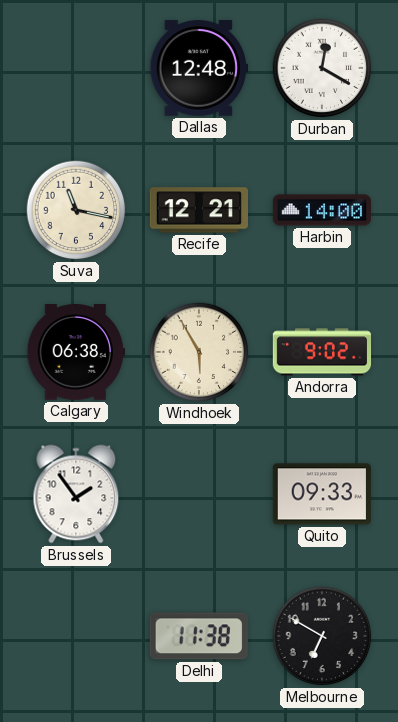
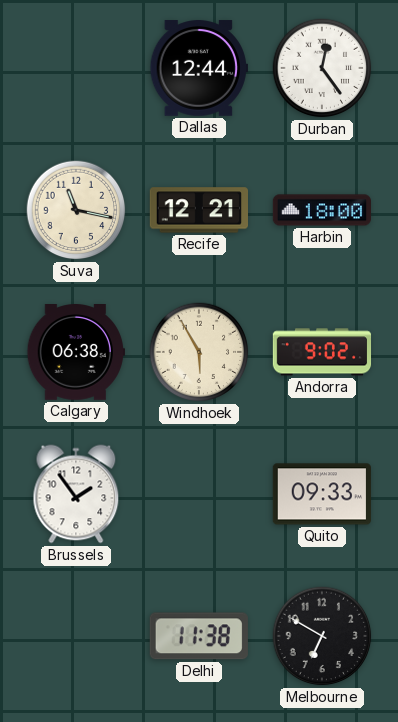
Dallas: 12:48 -> 12:44
Durban: 12:20 -> 12:24
Harbin: 14:00 -> 18:00
